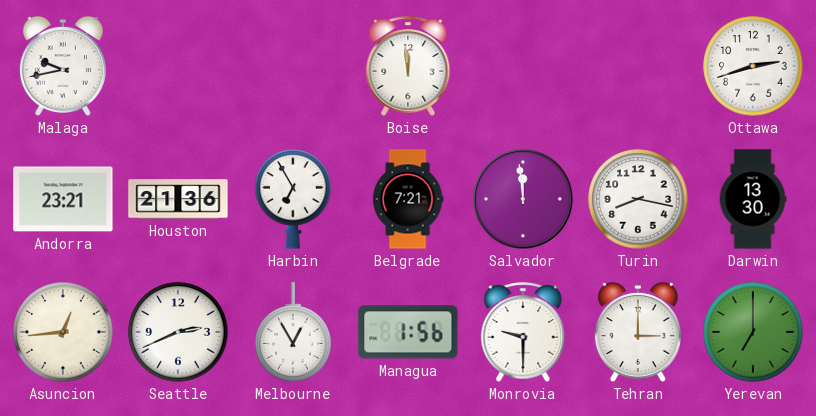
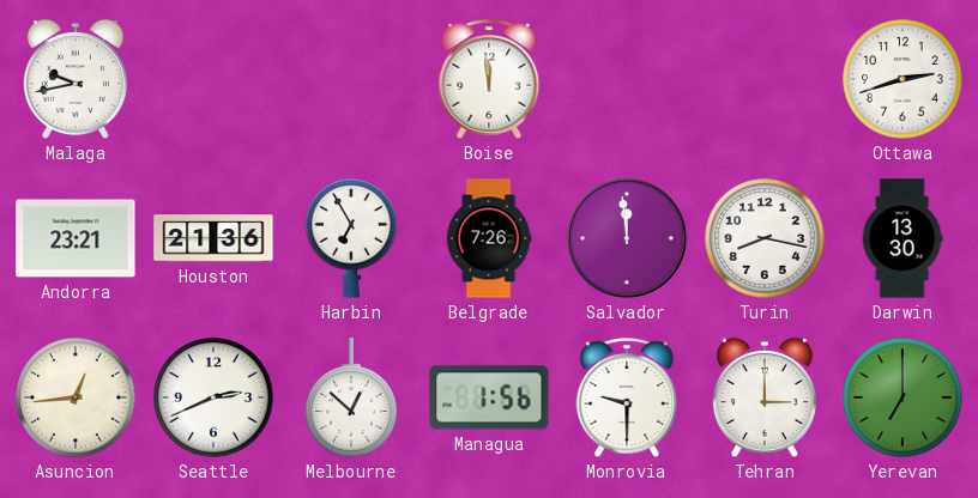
Belgrade: 7:21 -> 7:26
Melbourne: 12:55 -> 12:52
